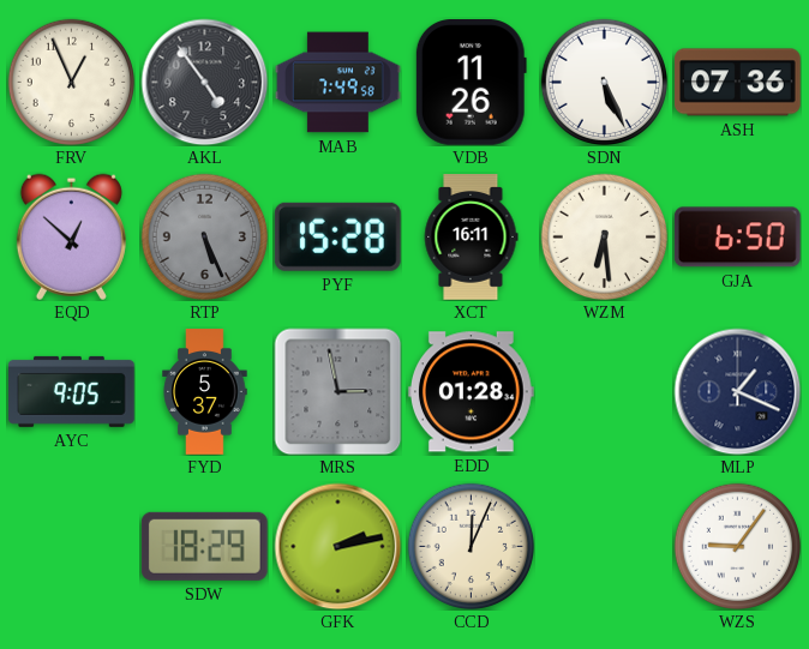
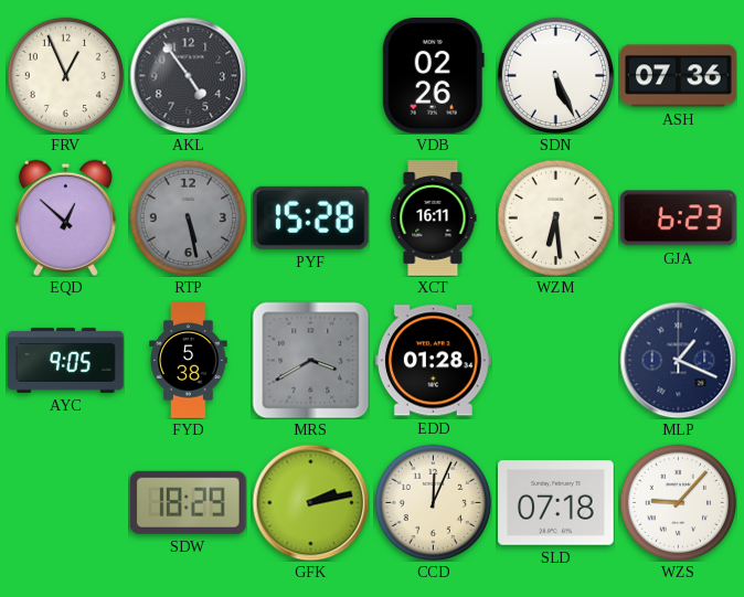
MAB: 7:49 -> none
VDB: 11:26 -> 02:26
RTP: 5:26 -> 5:28
GJA: 6:50 -> 6:23
FYD: 5:37 -> 5:38
MRS: 2:58 -> 3:40
SLD: none -> 07:18
WZS: 9:06 -> 9:07
